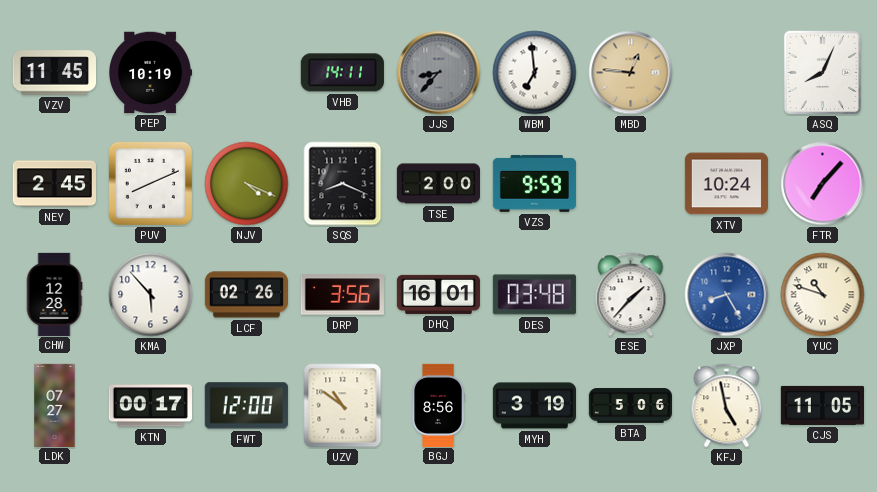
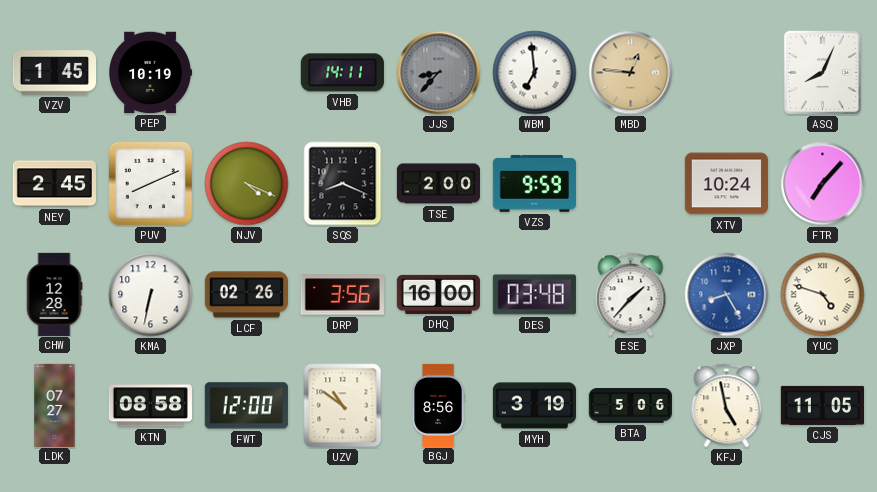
VZV: 11:45 -> 1:45
KMA: 5:53 -> 6:32
DHQ: 16:01 -> 16:00
YUC: 10:48 -> 4:48
KTN: 00:17 -> 08:58
